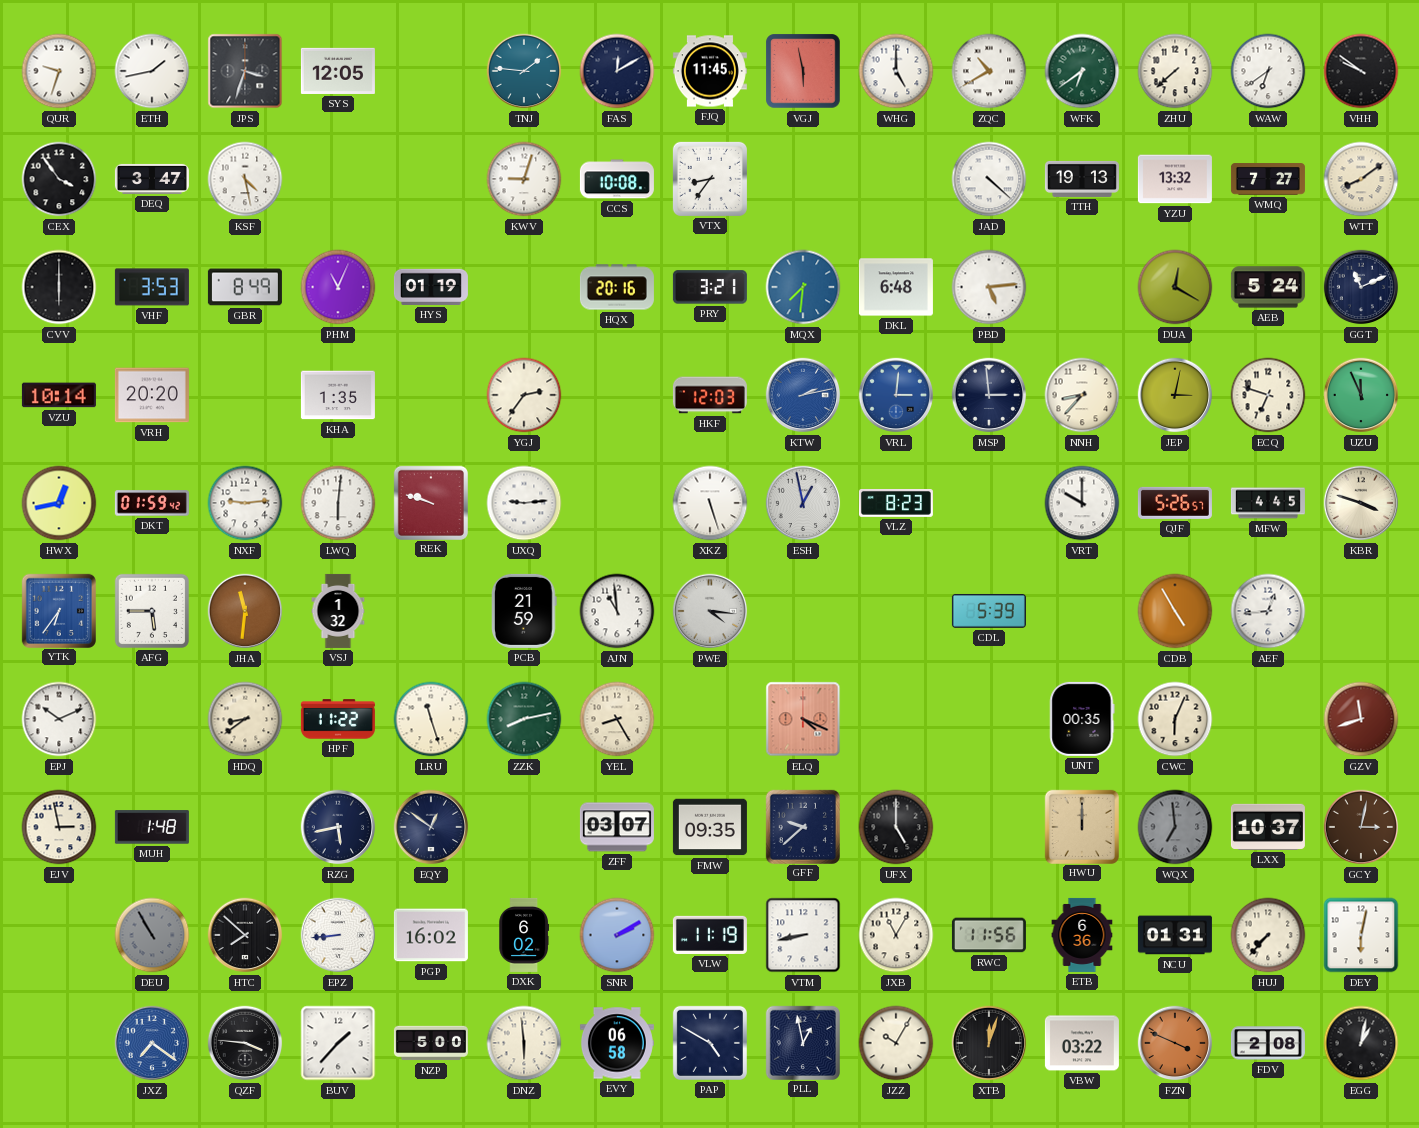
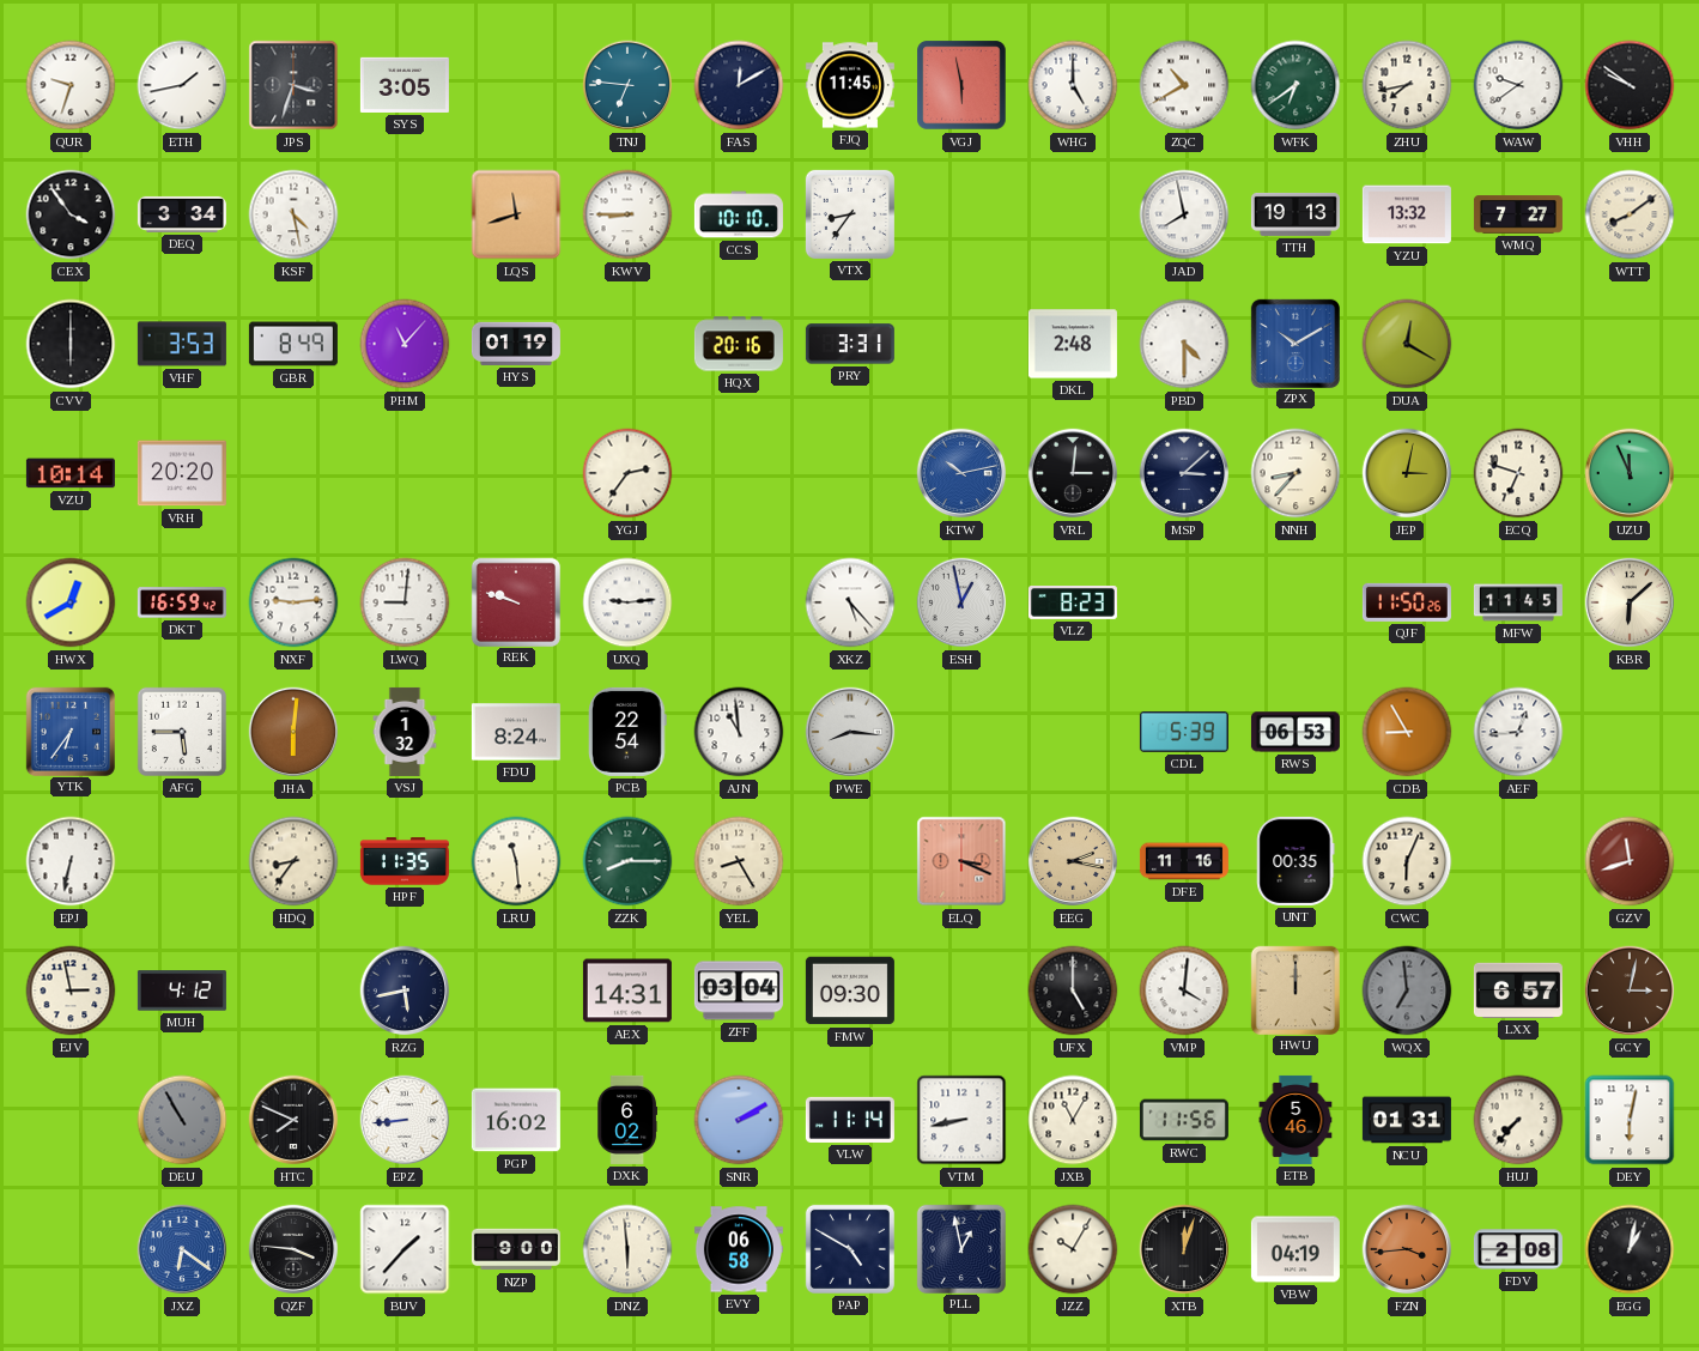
SYS: 12:05 -> 3:05
TNJ: 1:46 -> 6:46
ZHU: 7:38 -> 7:43
WAW: 6:39 -> 9:39
DEQ: 3:47 -> 3:34
LQS: none -> 11:42
KWV: 9:03 -> 8:45
CCS: 10:08 -> 10:10
JAD: 4:22 -> 7:58
PHM: 11:04 -> 11:07
PRY: 3:21 -> 3:31
MQX: 7:31 -> none
DKL: 6:48 -> 2:48
PBD: 5:14 -> 4:30
ZPX: none -> 10:10
AEB: 5:24 -> none
GGT: 11:11 -> none
KHA: 1:35 -> none
HKF: 12:03 -> none
KTW: 2:13 -> 10:13
VRL dial: blue -> black
MSP: 2:59 -> 3:08
HWX: 12:43 -> 12:40
DKT: 01:59 -> 16:59
LWQ: 6:01 -> 9:01
XKZ: 5:27 -> 5:23
VRT: 10:00 -> none
QJF: 5:26 -> 11:50
MFW: 4:45 -> 11:45
KBR: 3:48 -> 6:08
JHA: 11:31 -> 6:01
FDU: none -> 8:24
PCB: 21:59 -> 22:54
PWE: 4:16 -> 8:16
RWS: none -> 06:53
CDB: 4:55 -> 8:55
EPJ: 10:11 -> 6:32
HDQ: 8:39 -> 8:36
HPF: 11:22 -> 11:35
LRU: 11:27 -> 11:29
ZZK: 8:13 -> 8:15
ELQ: 4:19 -> 3:19
EEG: none -> 2:17
DFE: none -> 11:16
MUH: 1:48 -> 4:12
EQY: 12:51 -> none
AEX: none -> 14:31
ZFF: 03:07 -> 03:04
FMW: 09:35 -> 09:30
GFF: 9:38 -> none
VMP: none -> 4:01
LXX: 10:37 -> 6:57
HTC: 7:52 -> 7:49
VLW: 11:19 -> 11:14
ETB: 6:36 -> 5:46
JXZ: 7:21 -> 6:21
NZP: 5:00 -> 9:00
VBW: 03:22 -> 04:19
FZN: 3:49 -> 3:44
